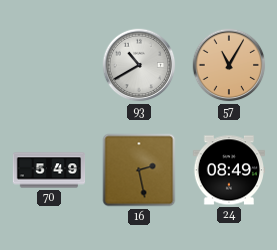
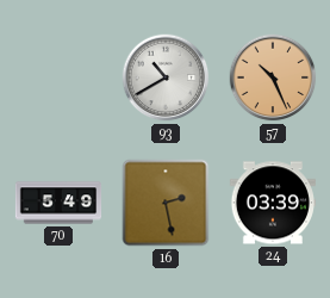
57: 11:05 -> 10:26
24: 08:49 -> 03:39
